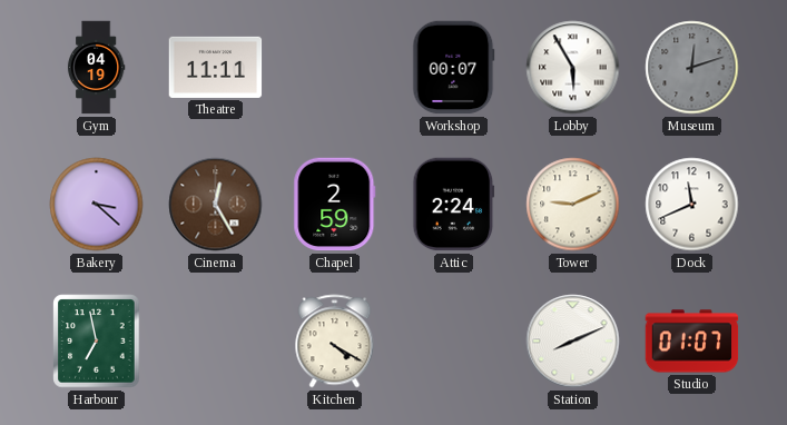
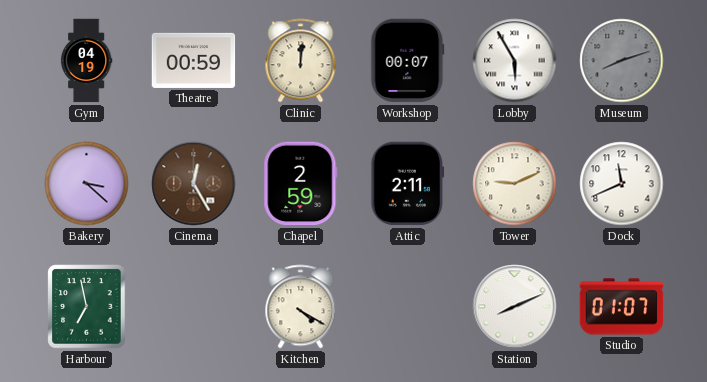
Theatre: 11:11 -> 00:59
Clinic: none -> 12:01
Museum: 12:12 -> 8:12
Attic: 2:24 -> 2:11
